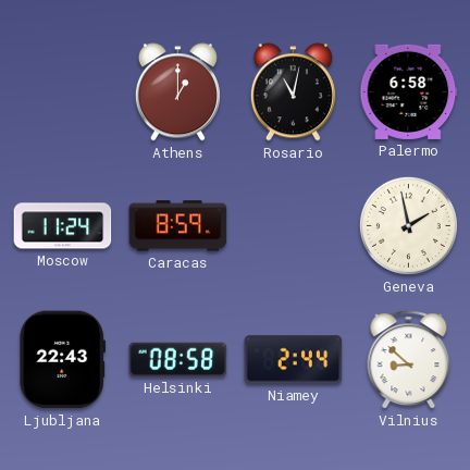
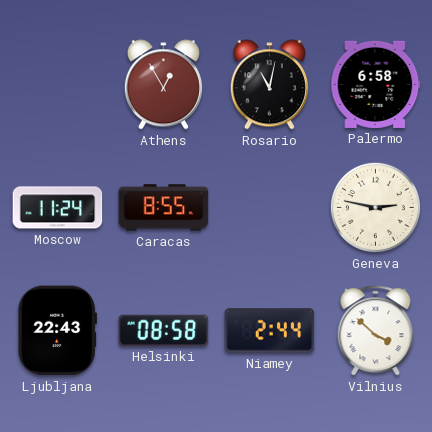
Athens: 1:00 -> 12:55
Caracas: 8:59 -> 8:55
Geneva: 1:58 -> 2:47
Vilnius: 8:52 -> 3:52
